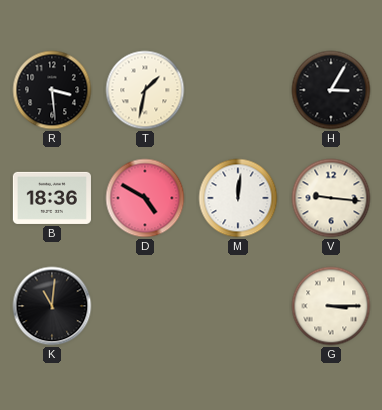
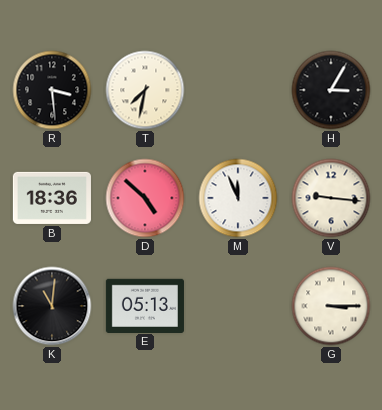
T: 1:32 -> 7:32
D: 4:50 -> 4:52
M: 12:01 -> 11:56
E: none -> 05:13
